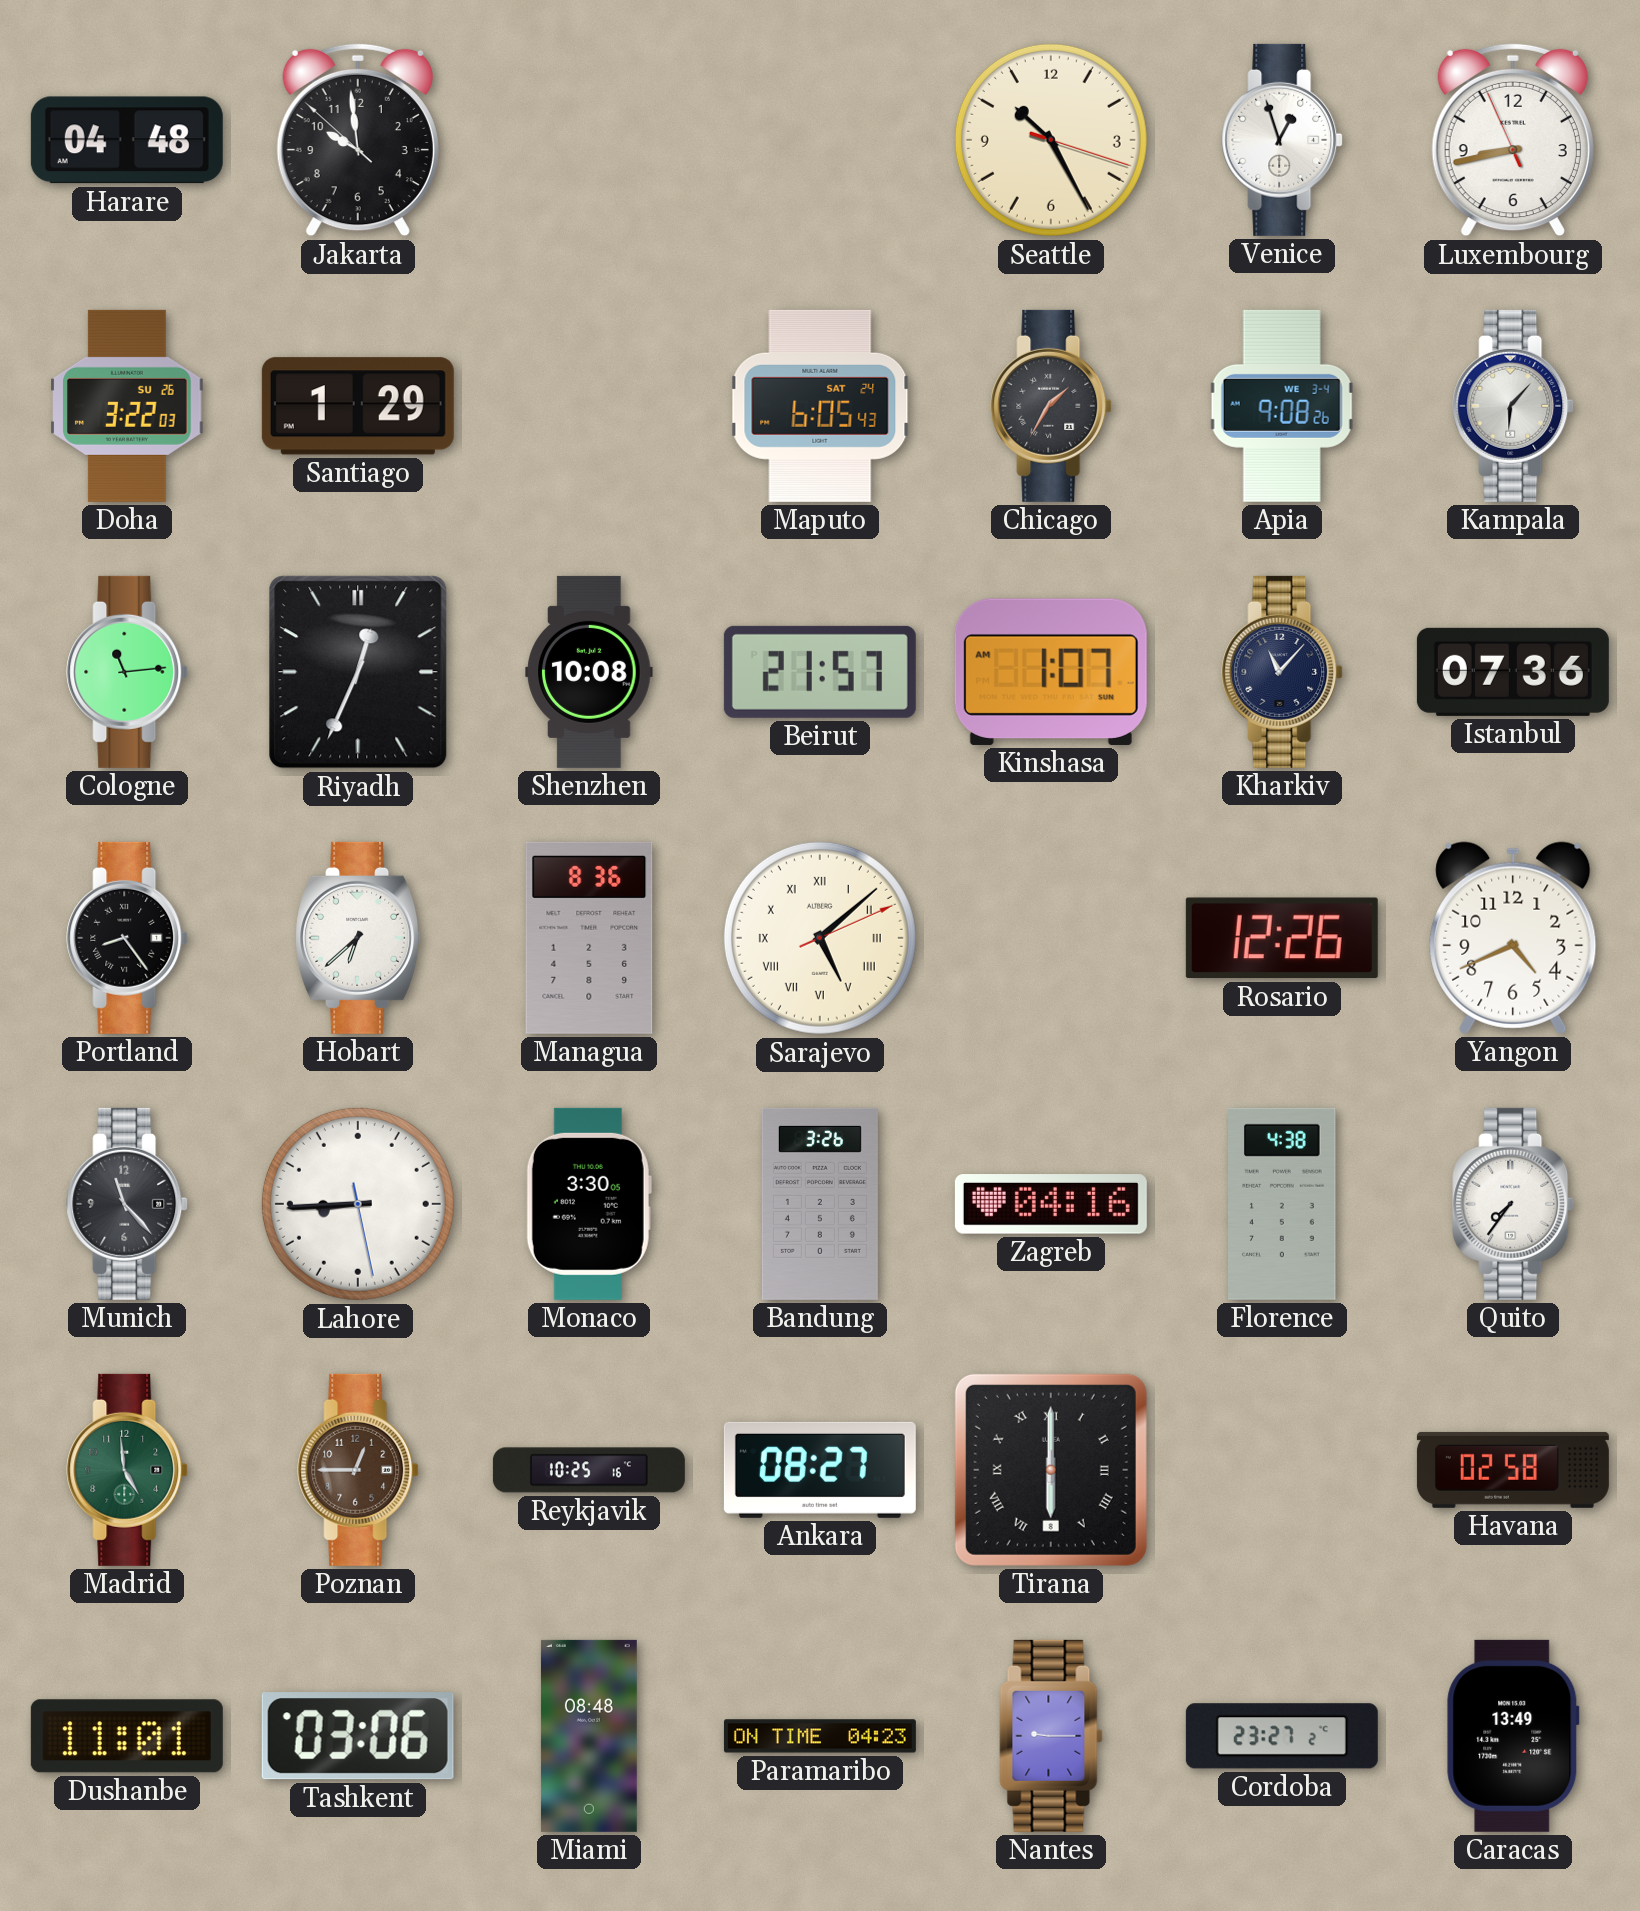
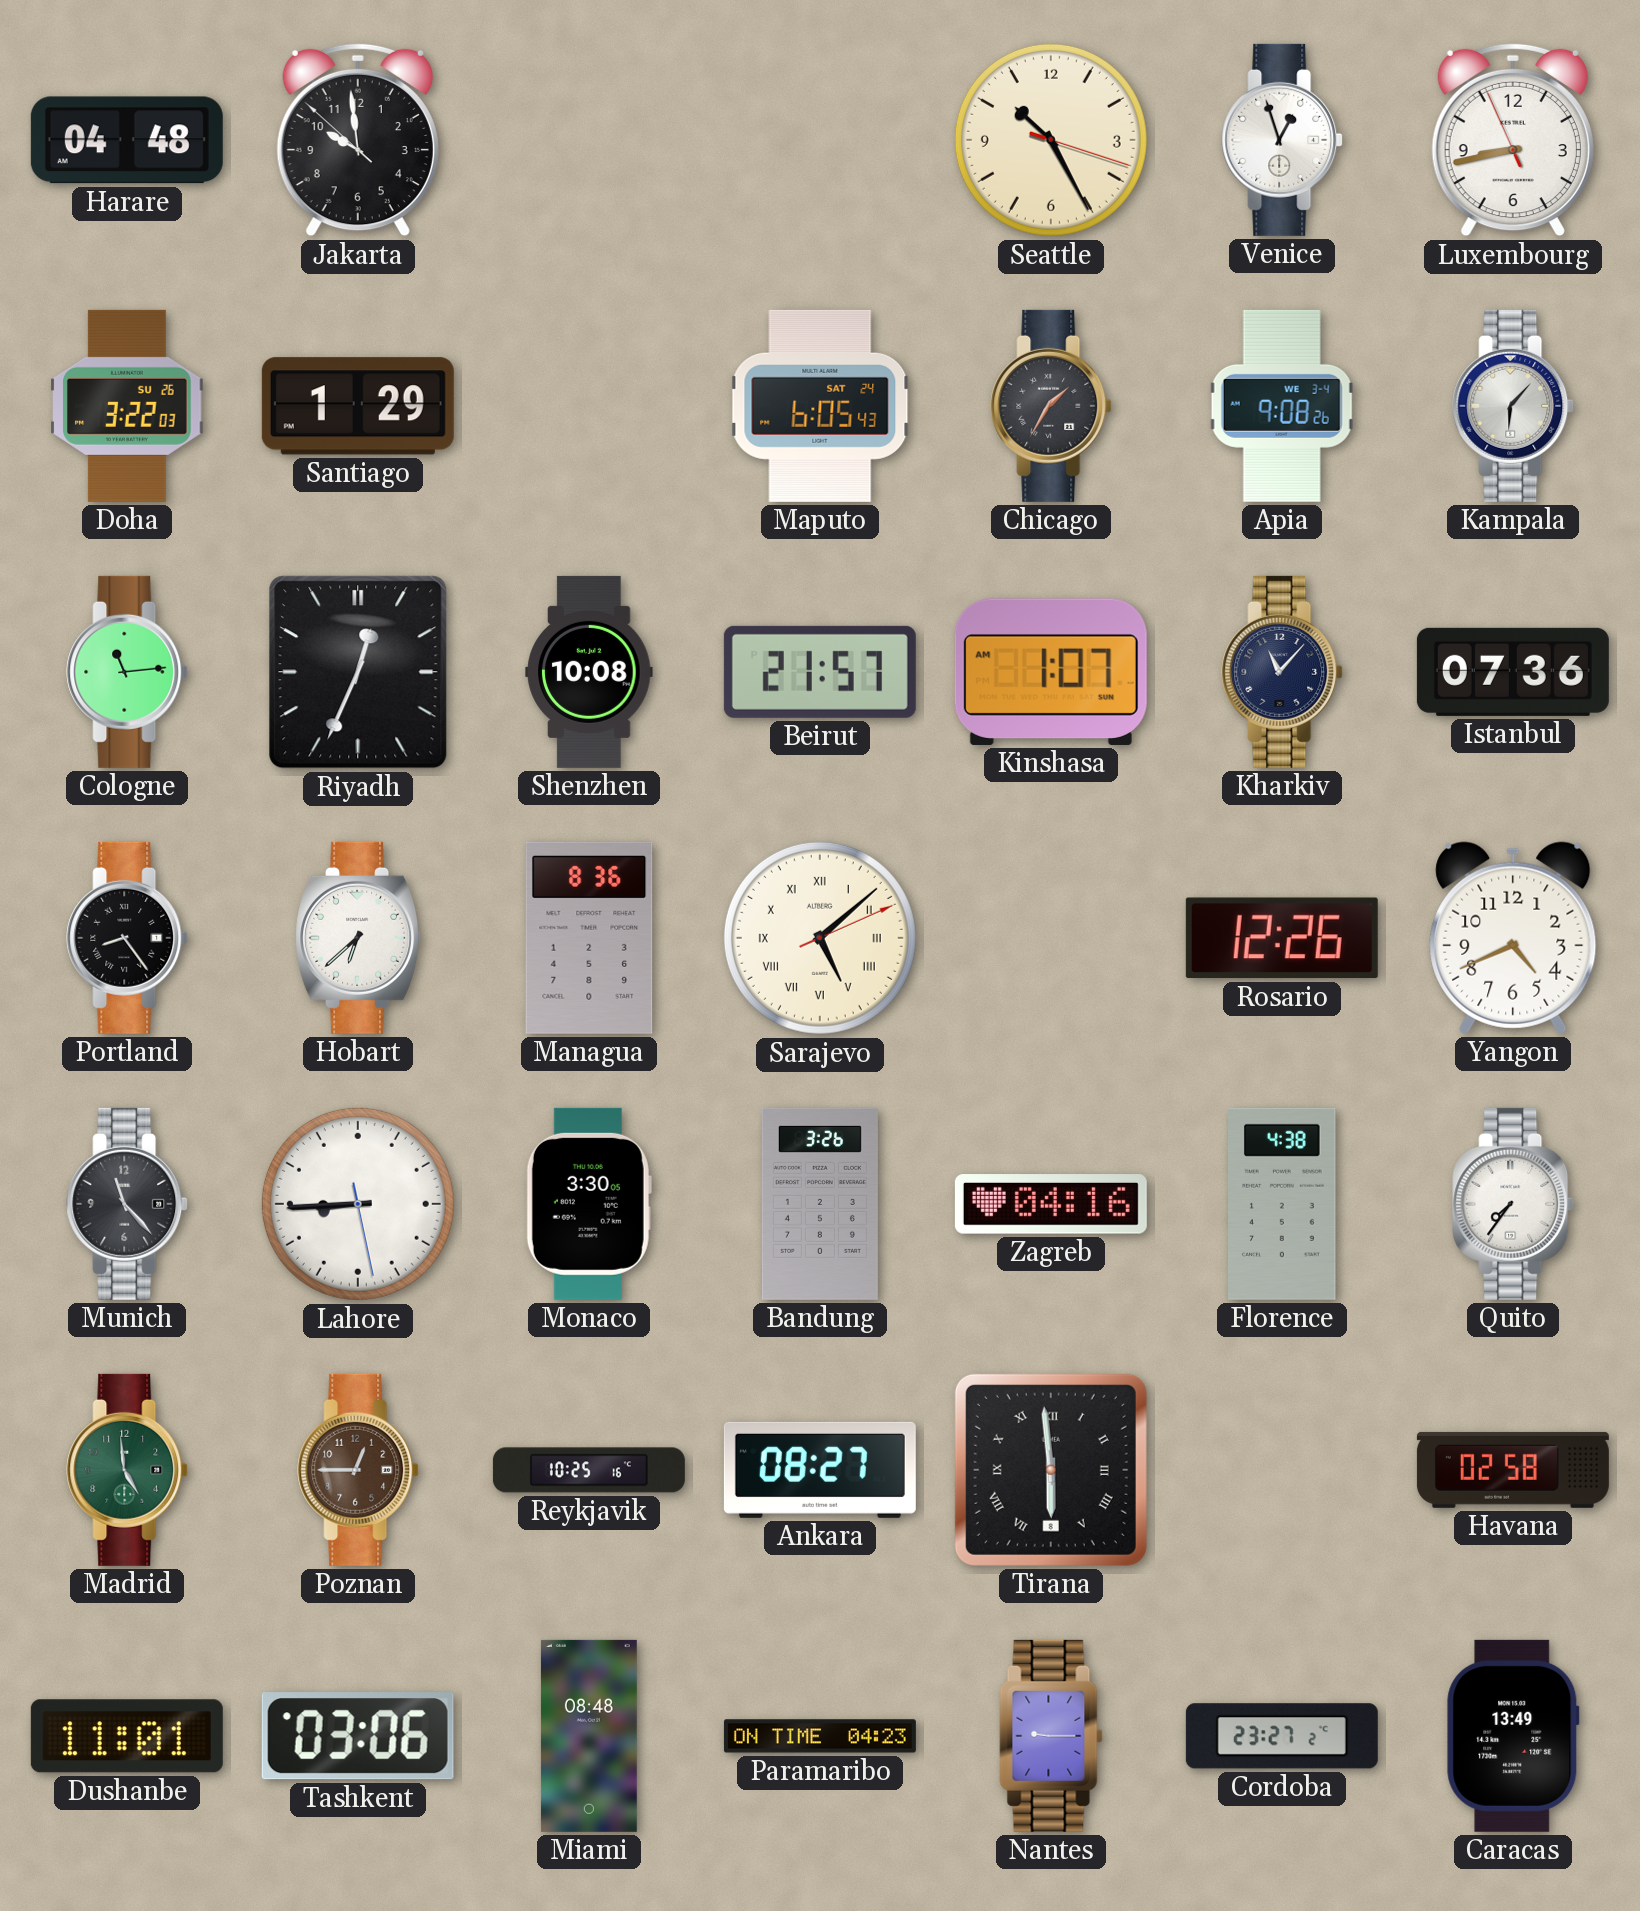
Tirana: 6:00 -> 5:59
